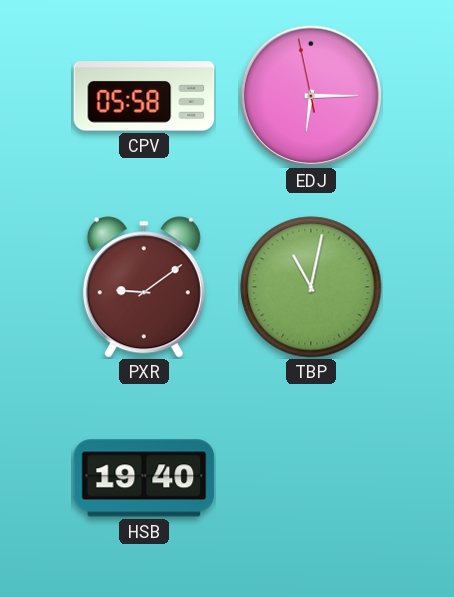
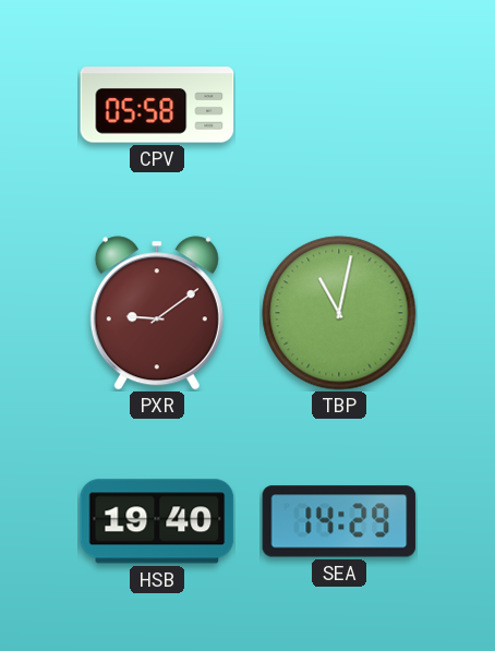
EDJ: 6:14 -> none
SEA: none -> 14:29
